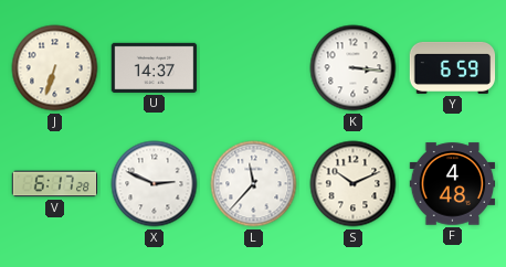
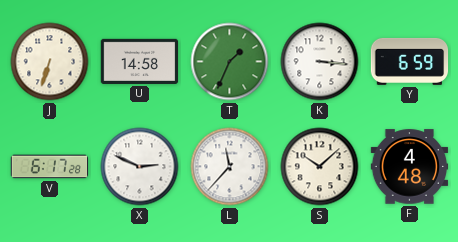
U: 14:37 -> 14:58
T: none -> 1:34
S: 10:11 -> 10:08
